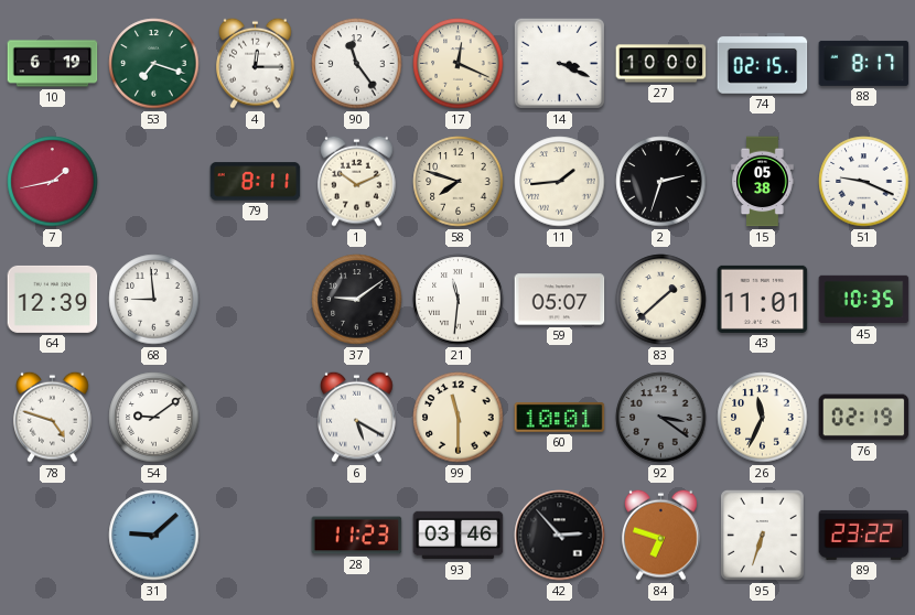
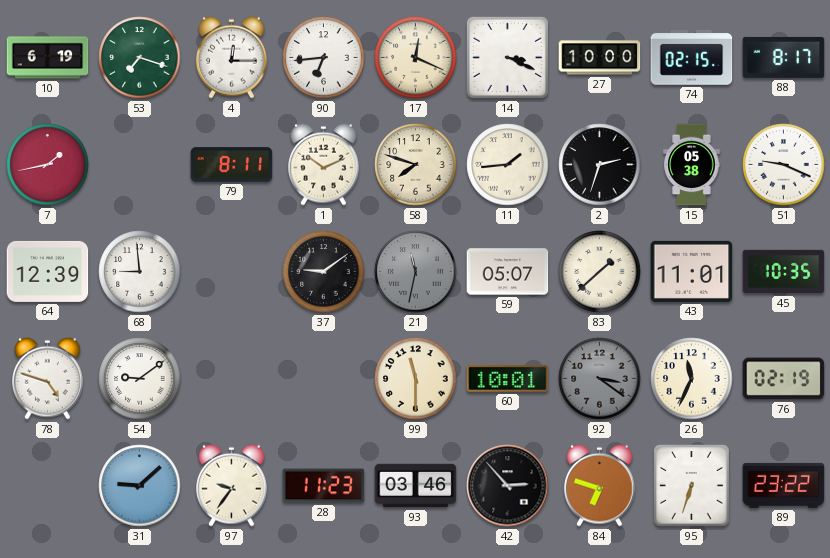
90: 11:24 -> 6:44
21: 11:31 -> 11:32
21 dial: white -> grey
6: 5:20 -> none
97: none -> 9:36
